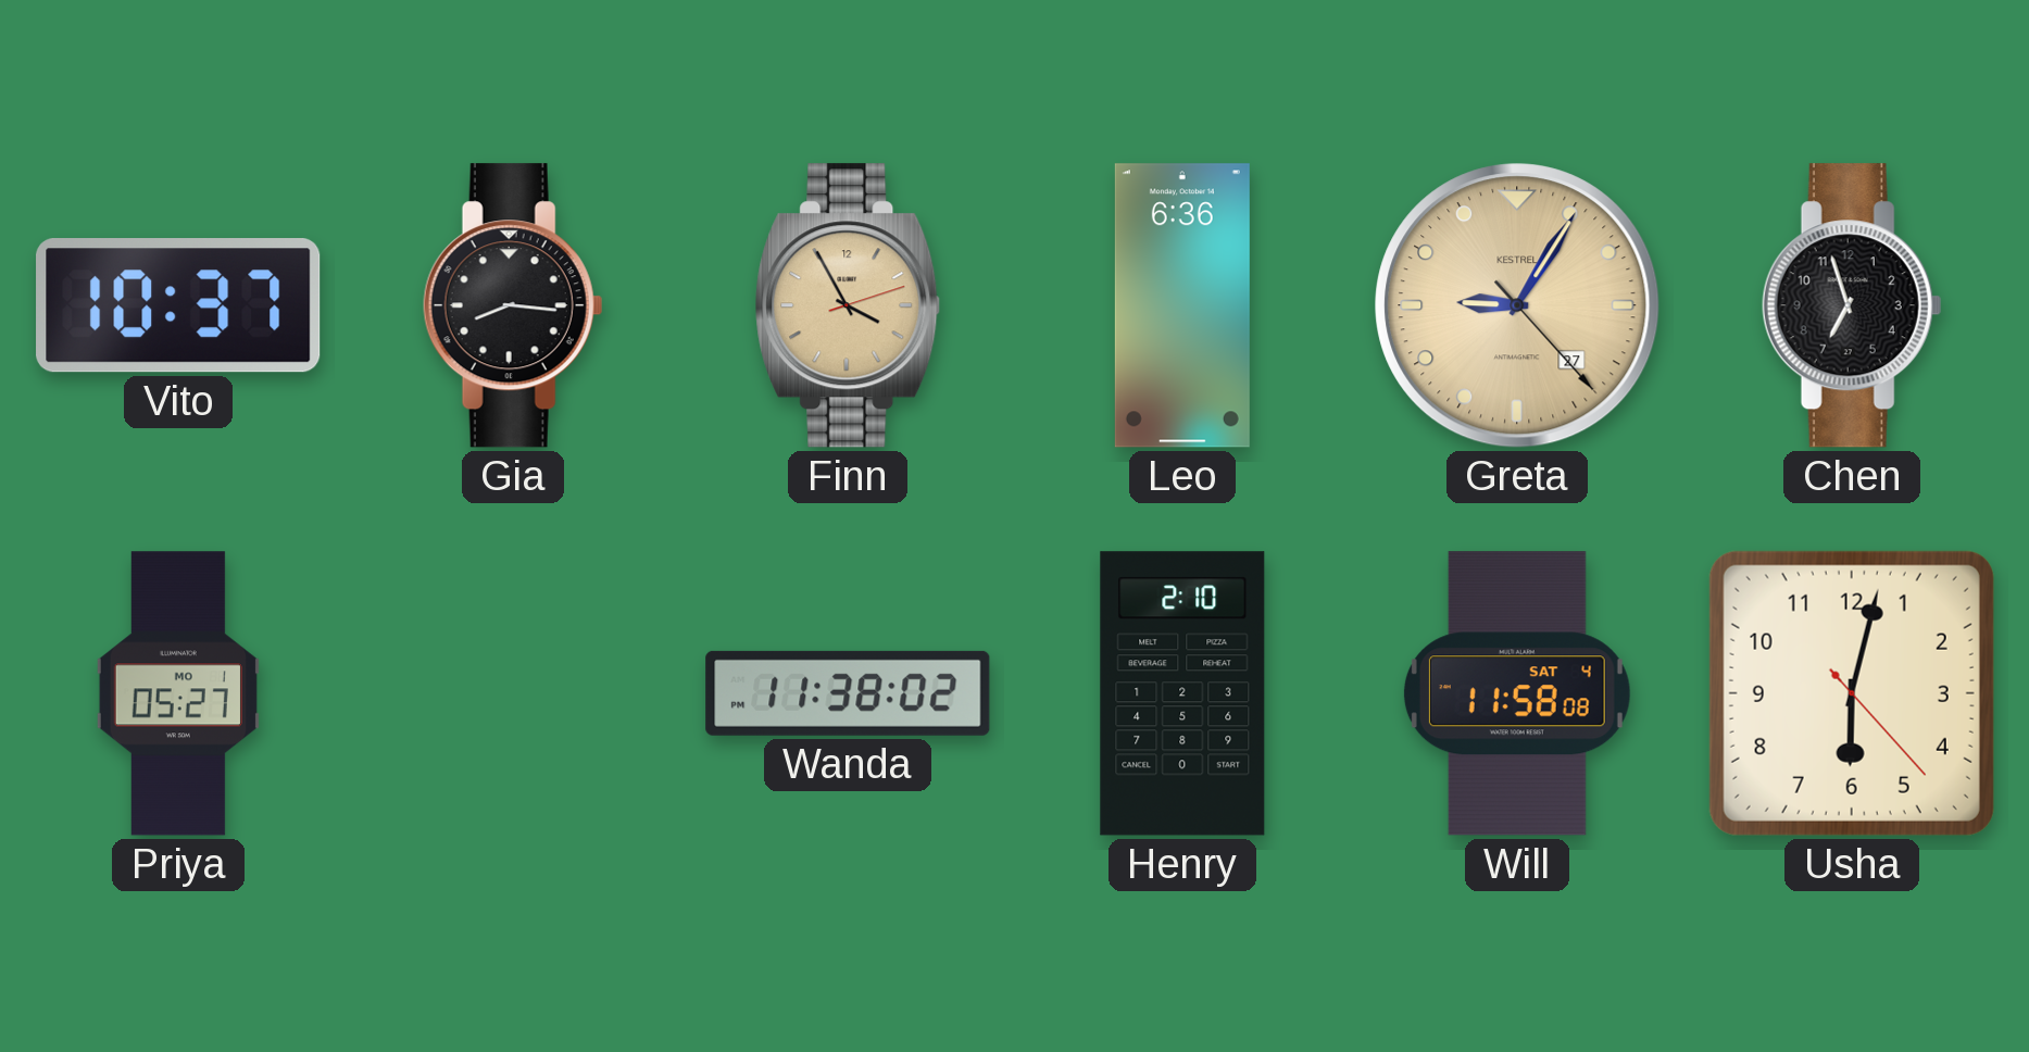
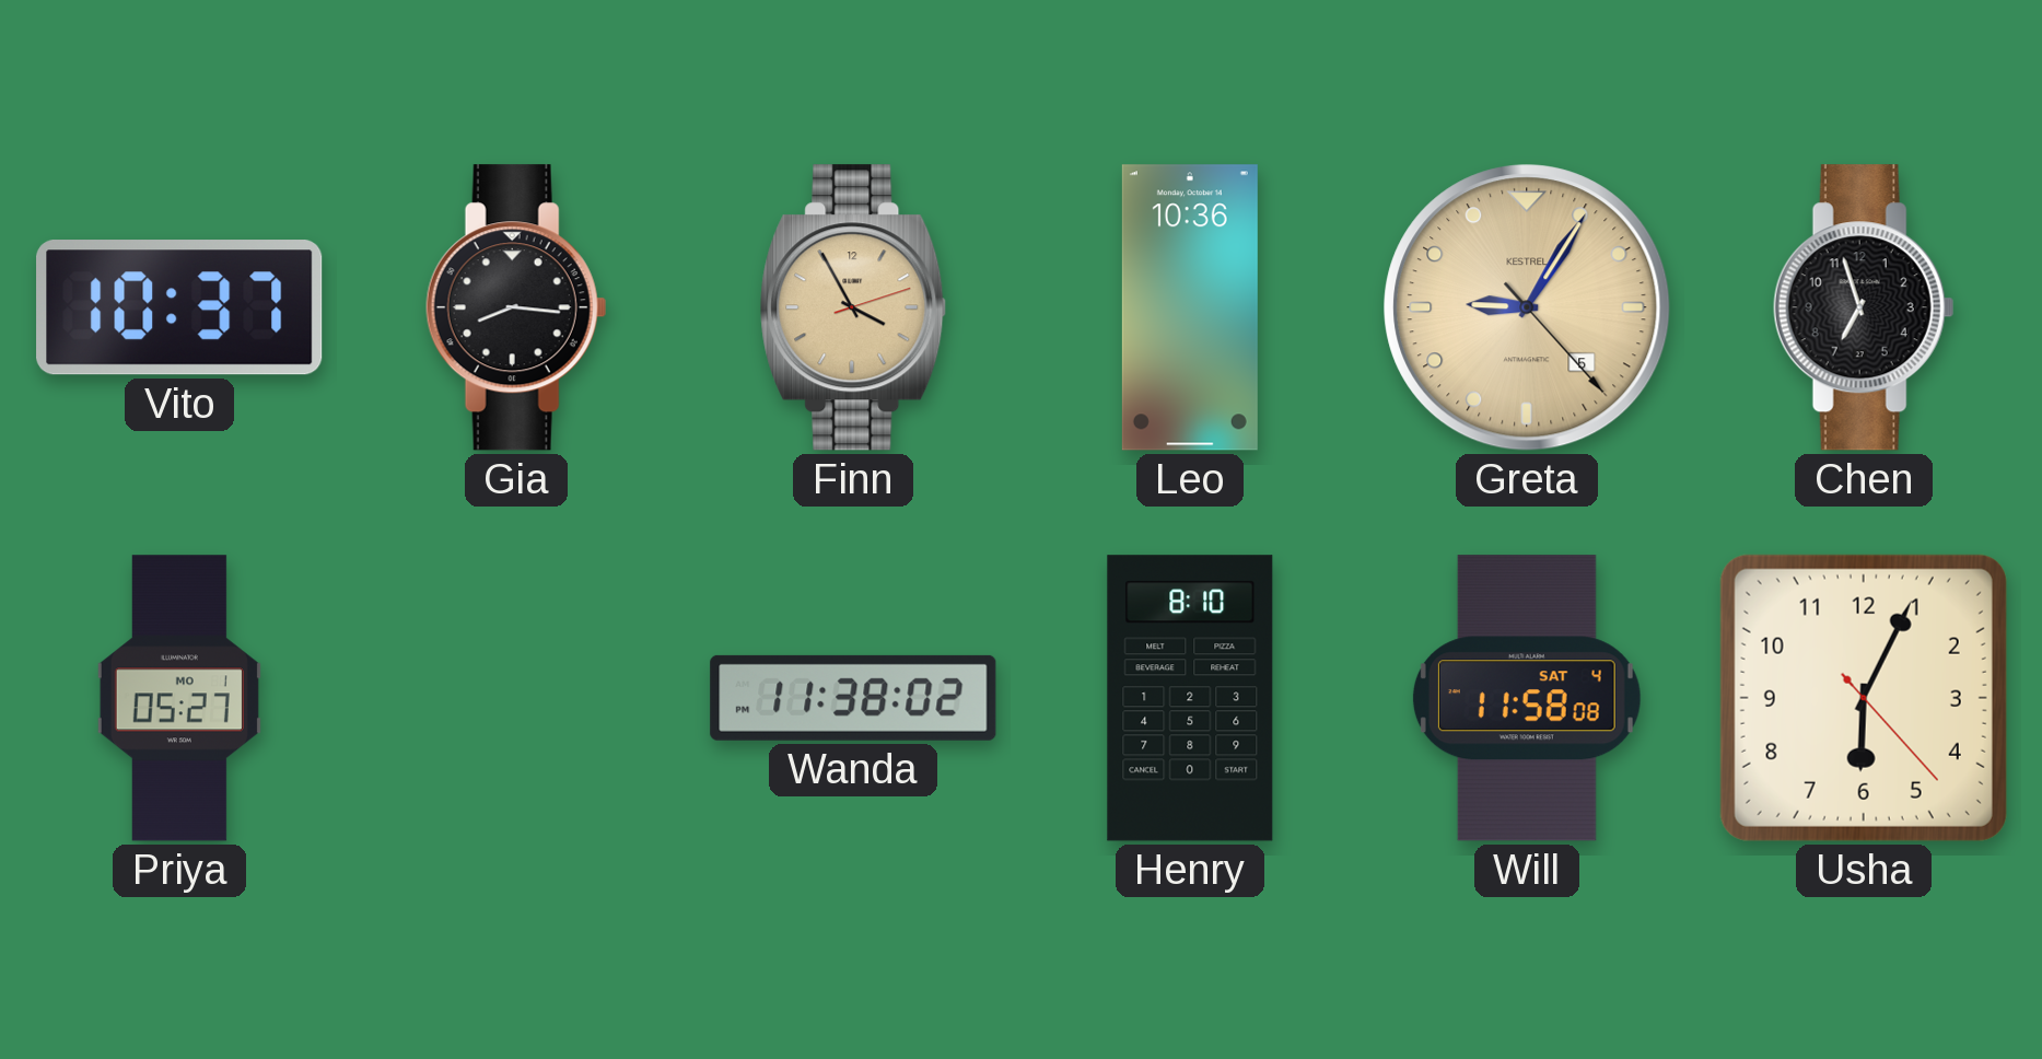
Leo: 6:36 -> 10:36
Greta date: 27 -> 5
Henry: 2:10 -> 8:10
Usha: 6:02 -> 6:04
